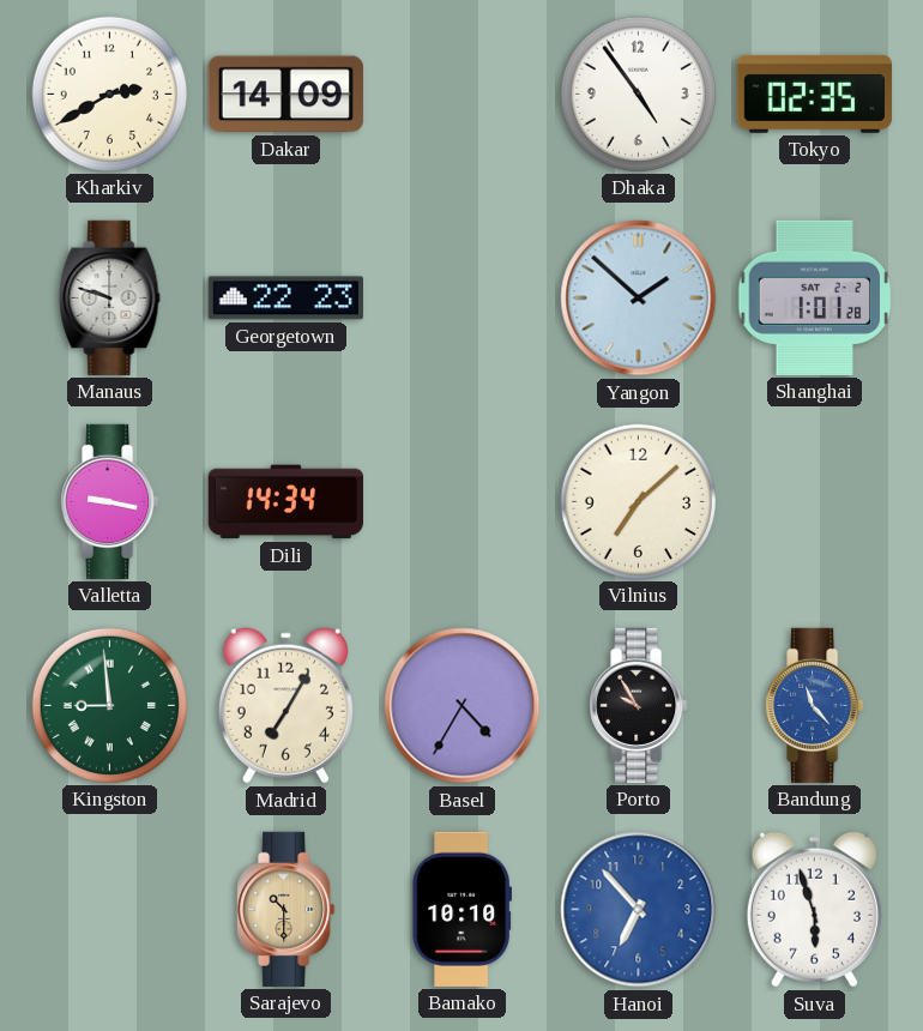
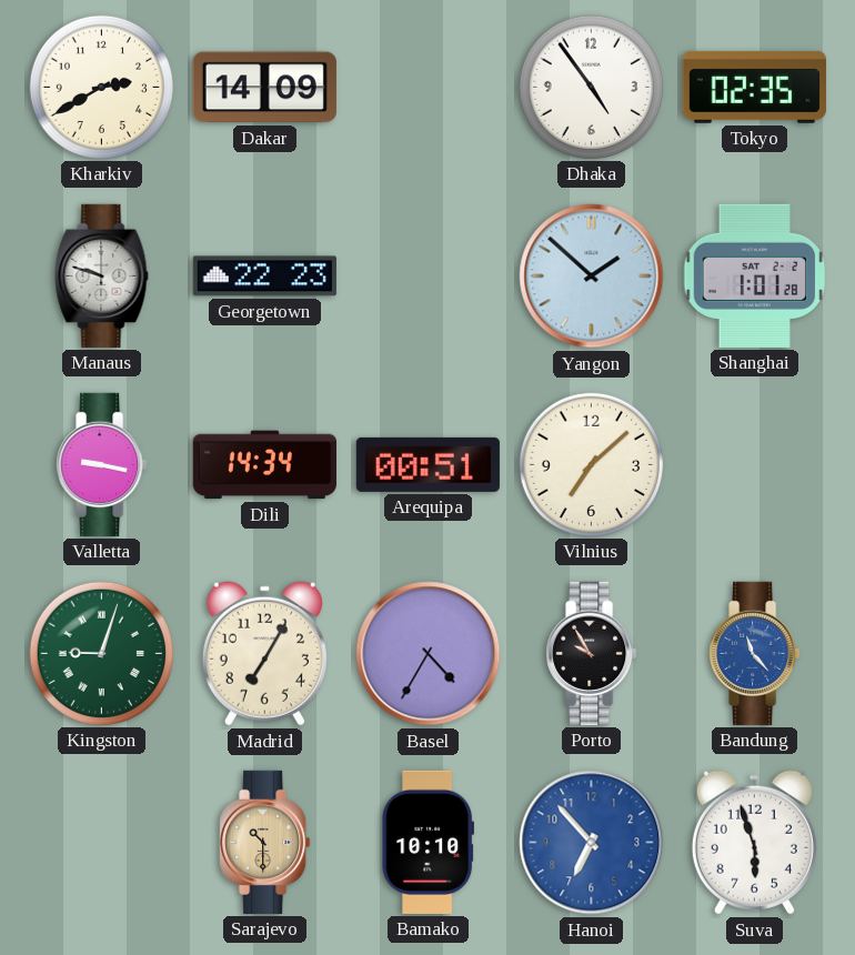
Arequipa: none -> 00:51
Kingston: 8:59 -> 9:03
